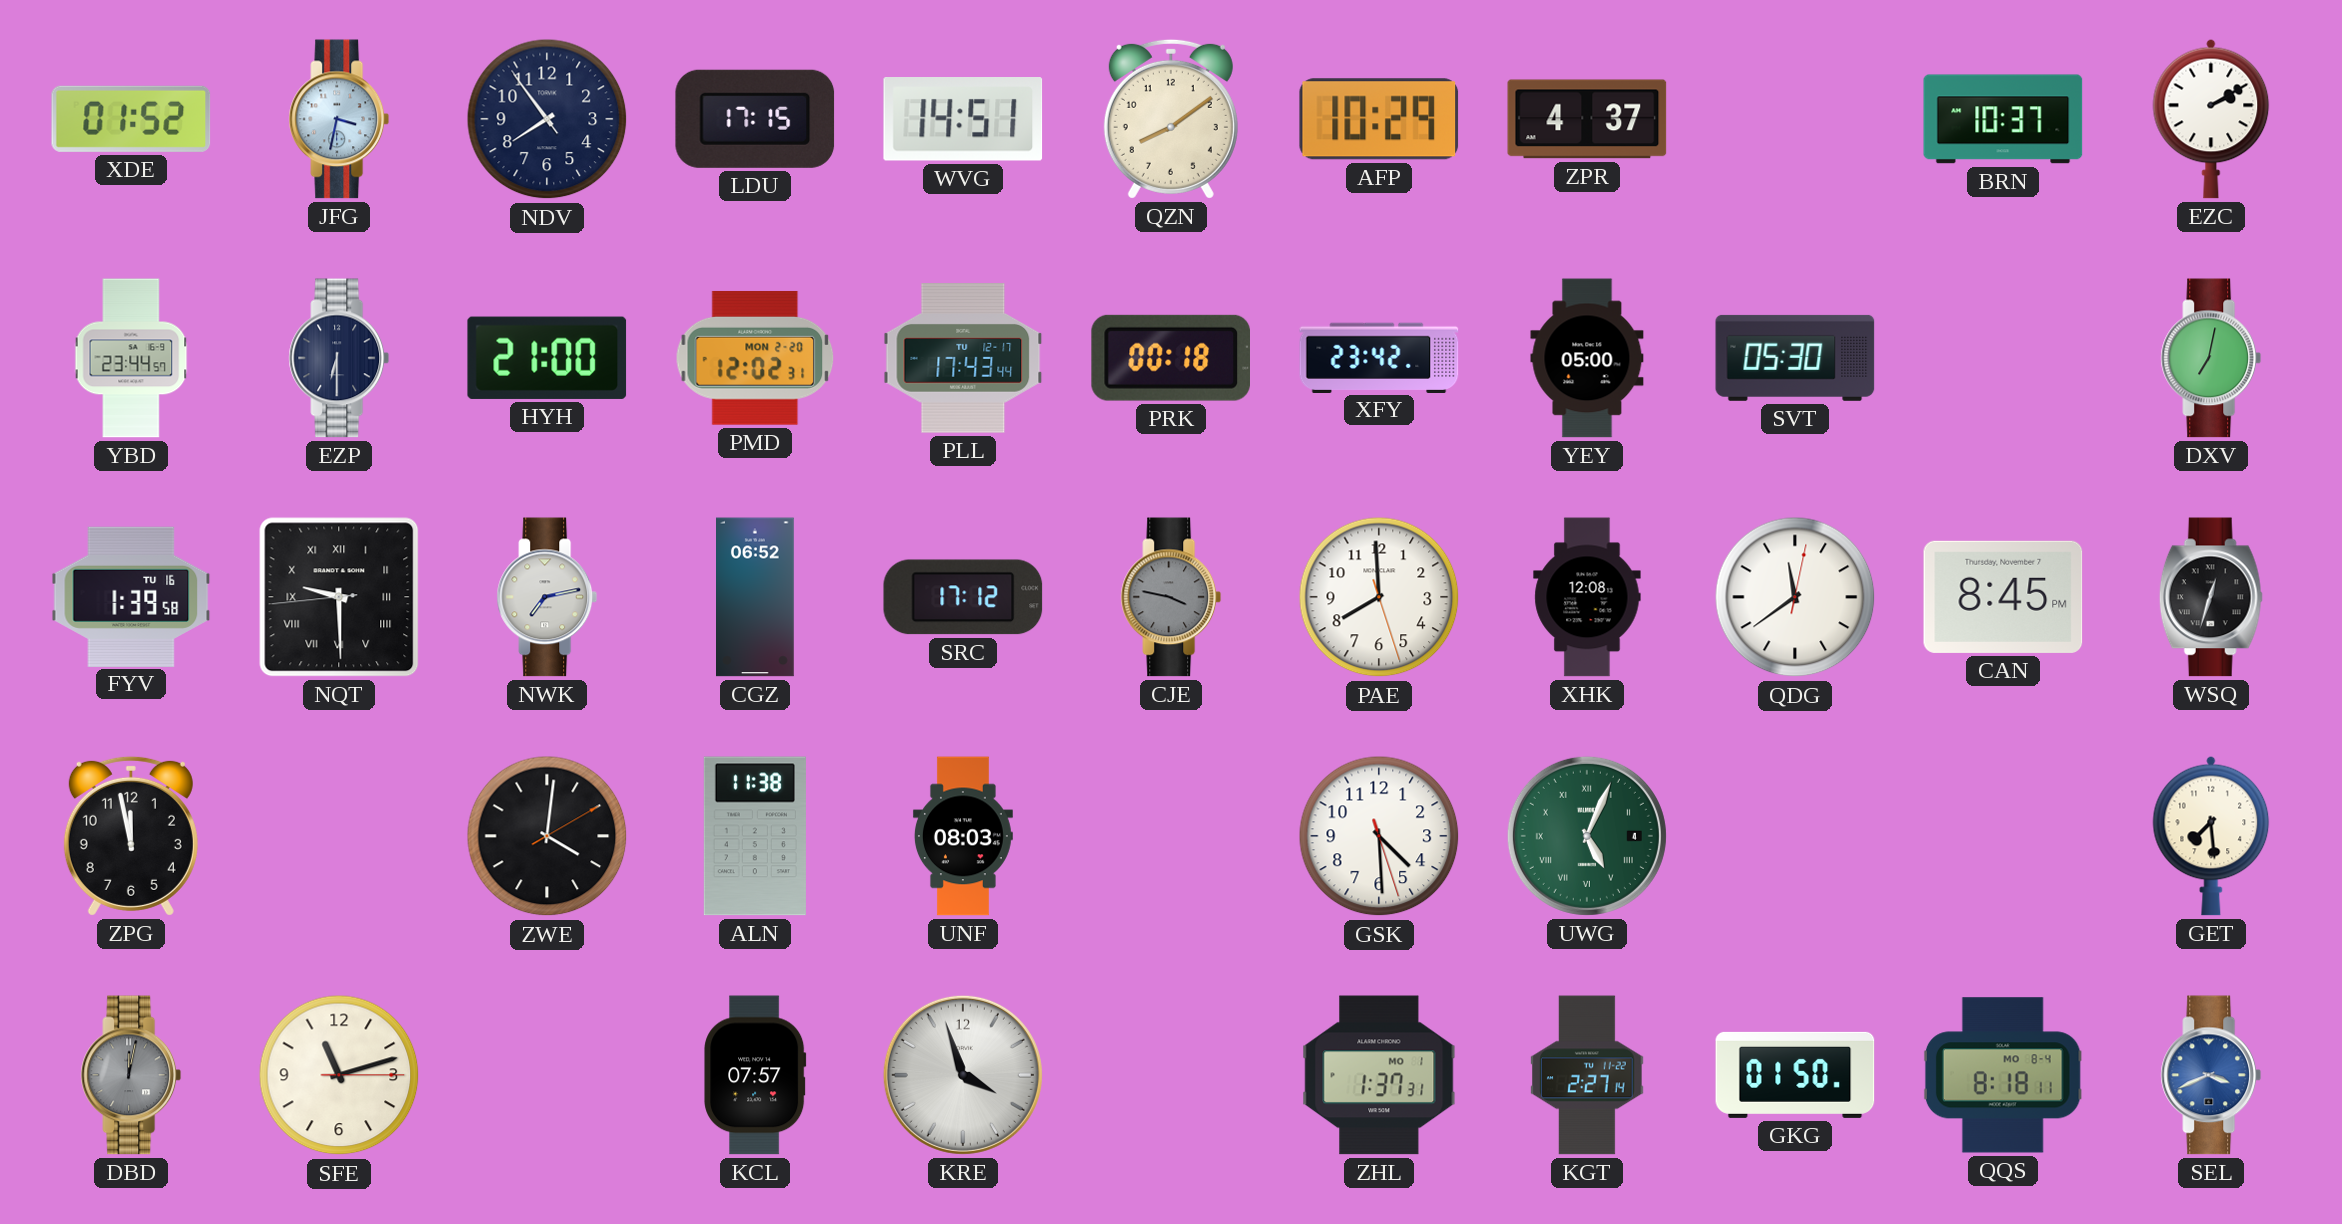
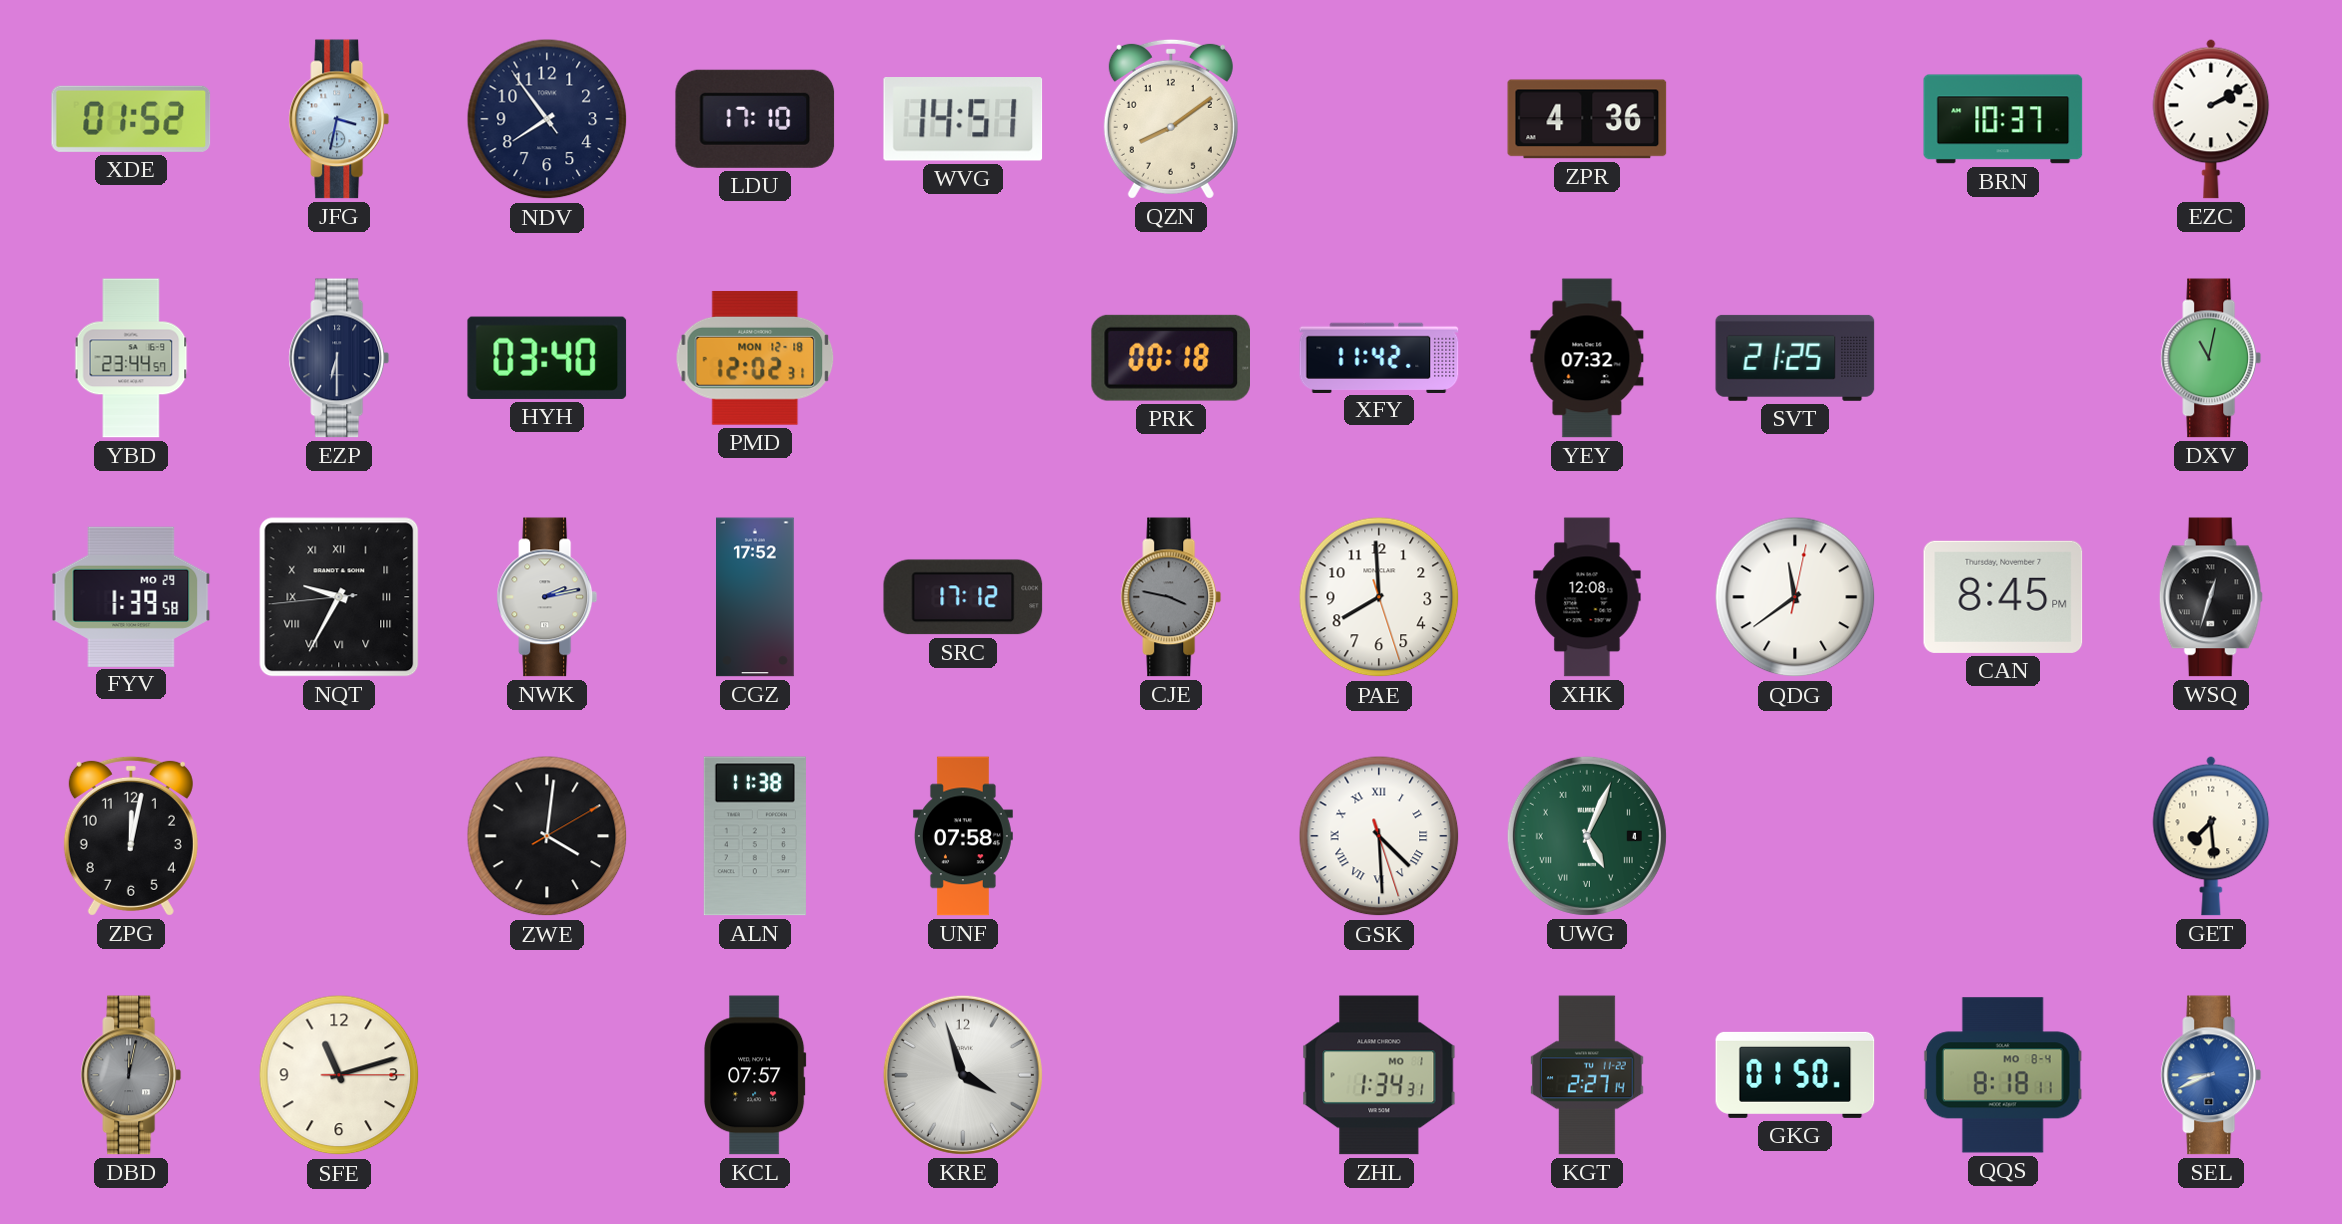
LDU: 17:15 -> 17:10
AFP: 10:29 -> none
ZPR: 4:37 -> 4:36
HYH: 21:00 -> 03:40
PMD date: MON 2-20 -> MON 12-18
PLL: 17:43 -> none
XFY: 23:42 -> 11:42
YEY: 05:00 -> 07:32
SVT: 05:30 -> 21:25
DXV: 7:02 -> 11:02
FYV date: TU 16 -> MO 29
NQT: 9:29 -> 9:34
NWK: 7:13 -> 2:13
CGZ: 06:52 -> 17:52
ZPG: 11:58 -> 12:02
UNF: 08:03 -> 07:58
GSK numerals: Arabic -> Roman
ZHL: 1:37 -> 1:34
SEL: 3:41 -> 8:41
